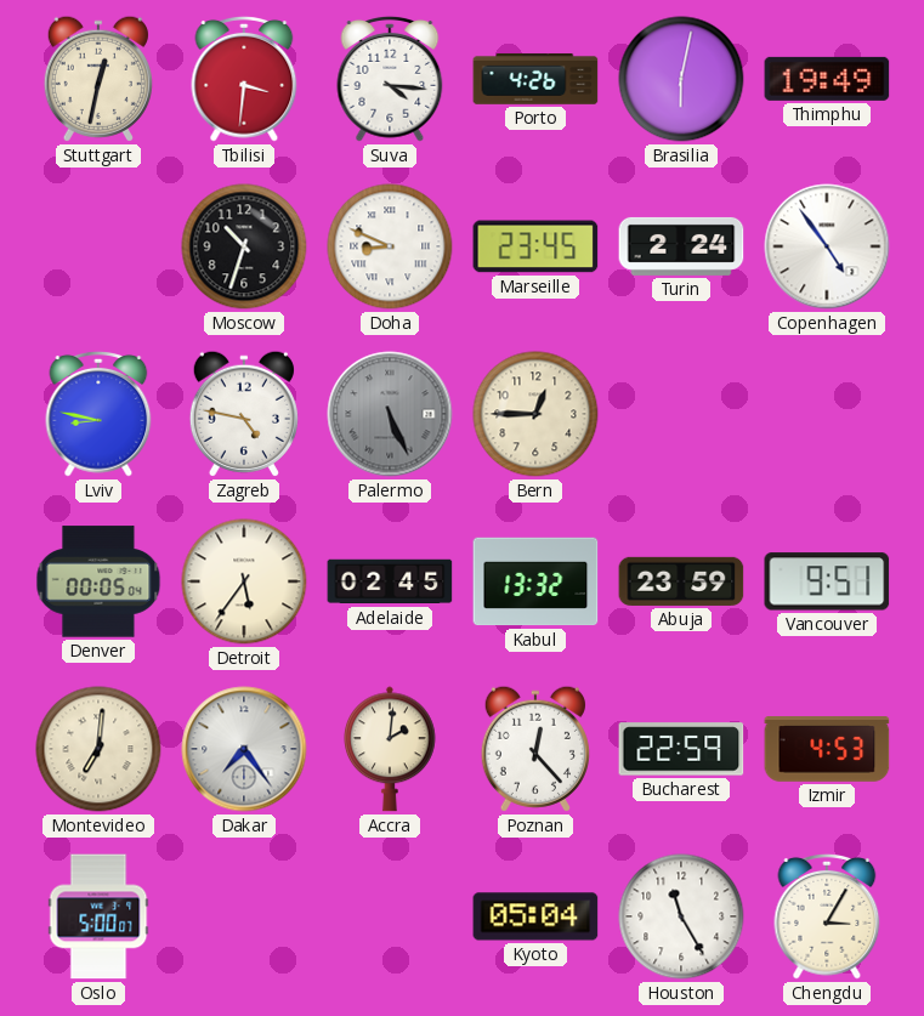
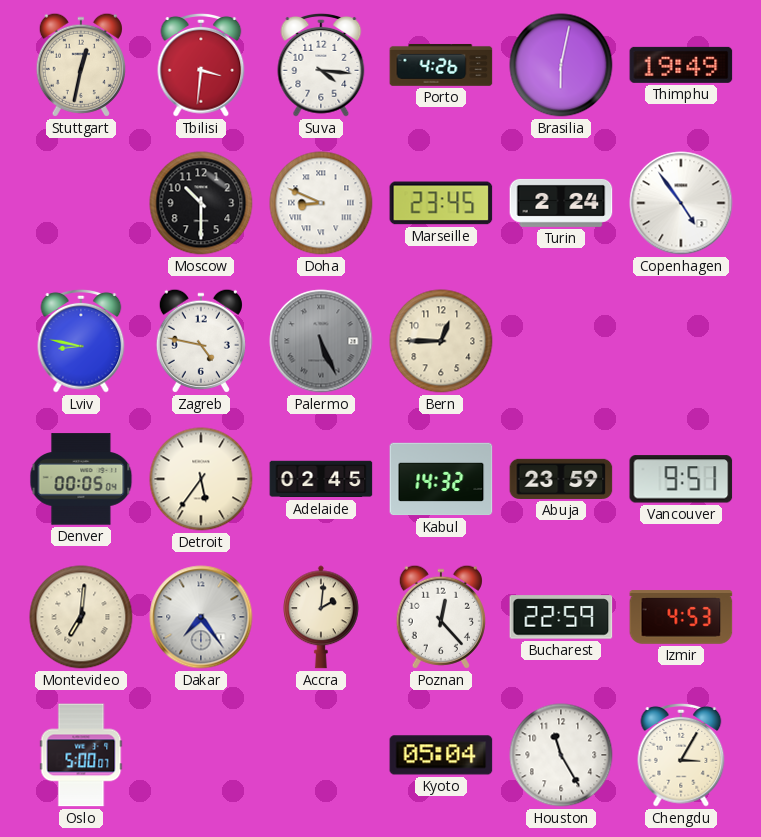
Moscow: 10:33 -> 10:30
Kabul: 13:32 -> 14:32
